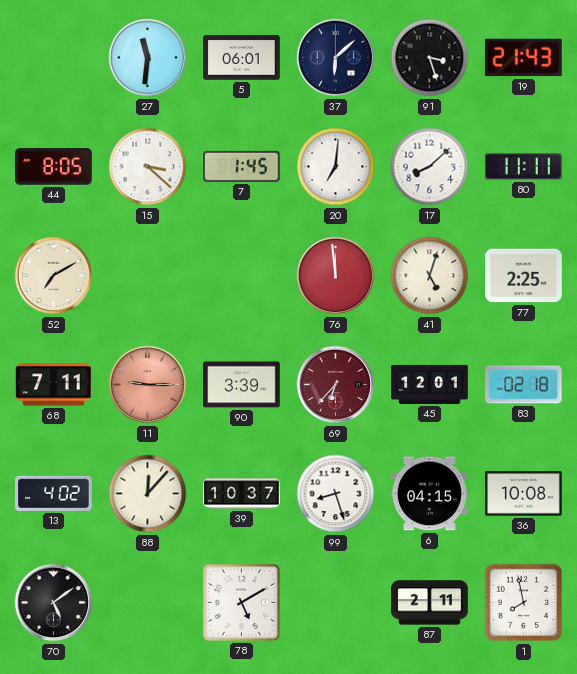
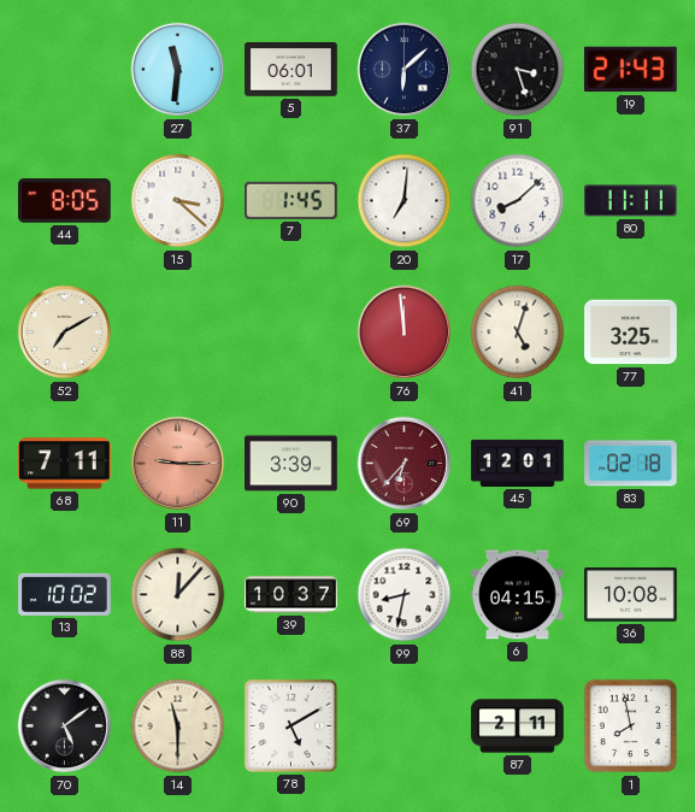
77: 2:25 -> 3:25
13: 4:02 -> 10:02
99: 8:27 -> 8:32
14: none -> 11:30
